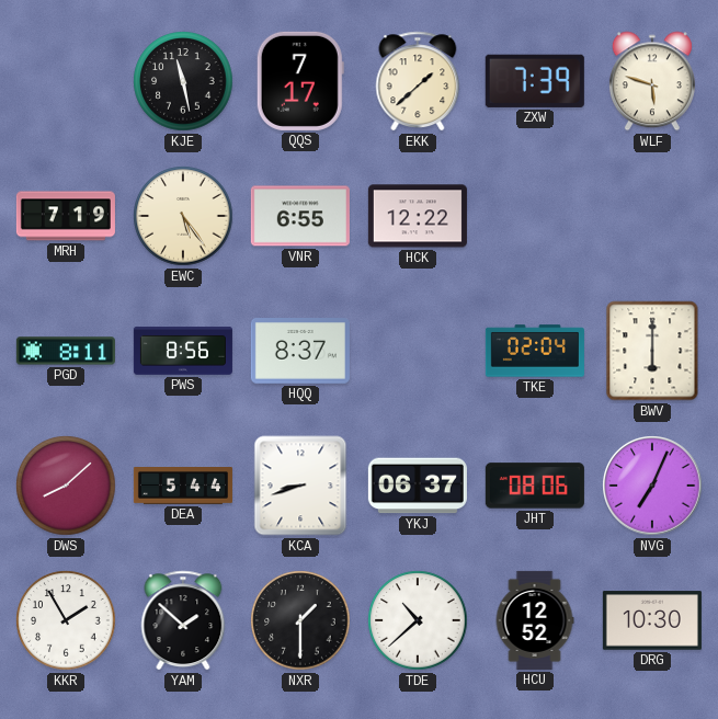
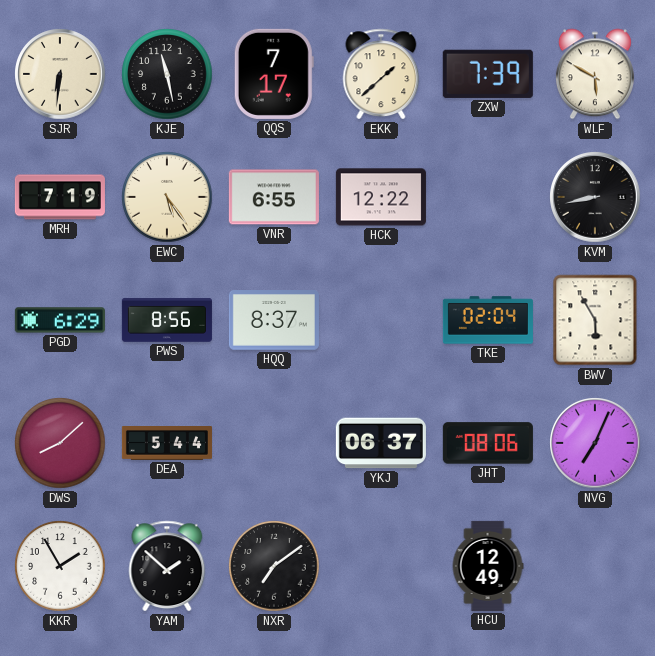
SJR: none -> 6:31
WLF: 5:48 -> 5:50
KVM: none -> 8:43
PGD: 8:11 -> 6:29
BWV: 6:00 -> 5:55
KCA: 8:42 -> none
NXR: 1:30 -> 7:09
TDE: 10:38 -> none
HCU: 12:52 -> 12:49
DRG: 10:30 -> none
